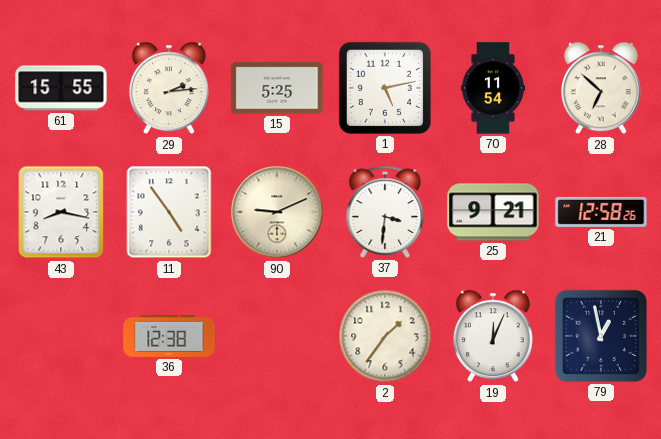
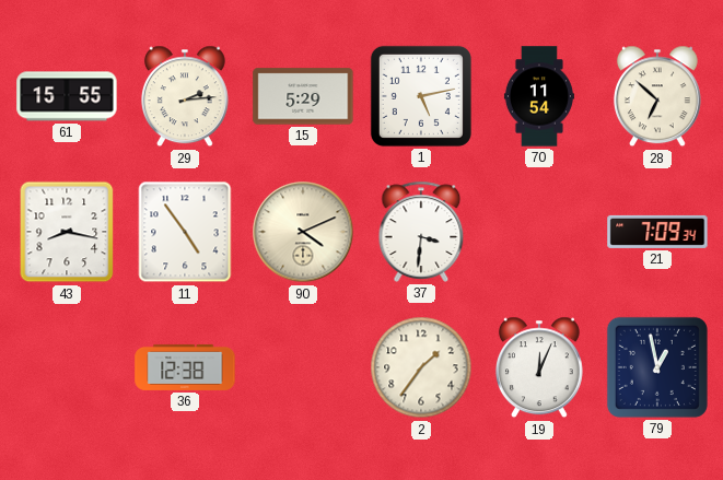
15: 5:25 -> 5:29
90: 9:11 -> 4:11
25: 9:21 -> none
21: 12:58 -> 7:09
